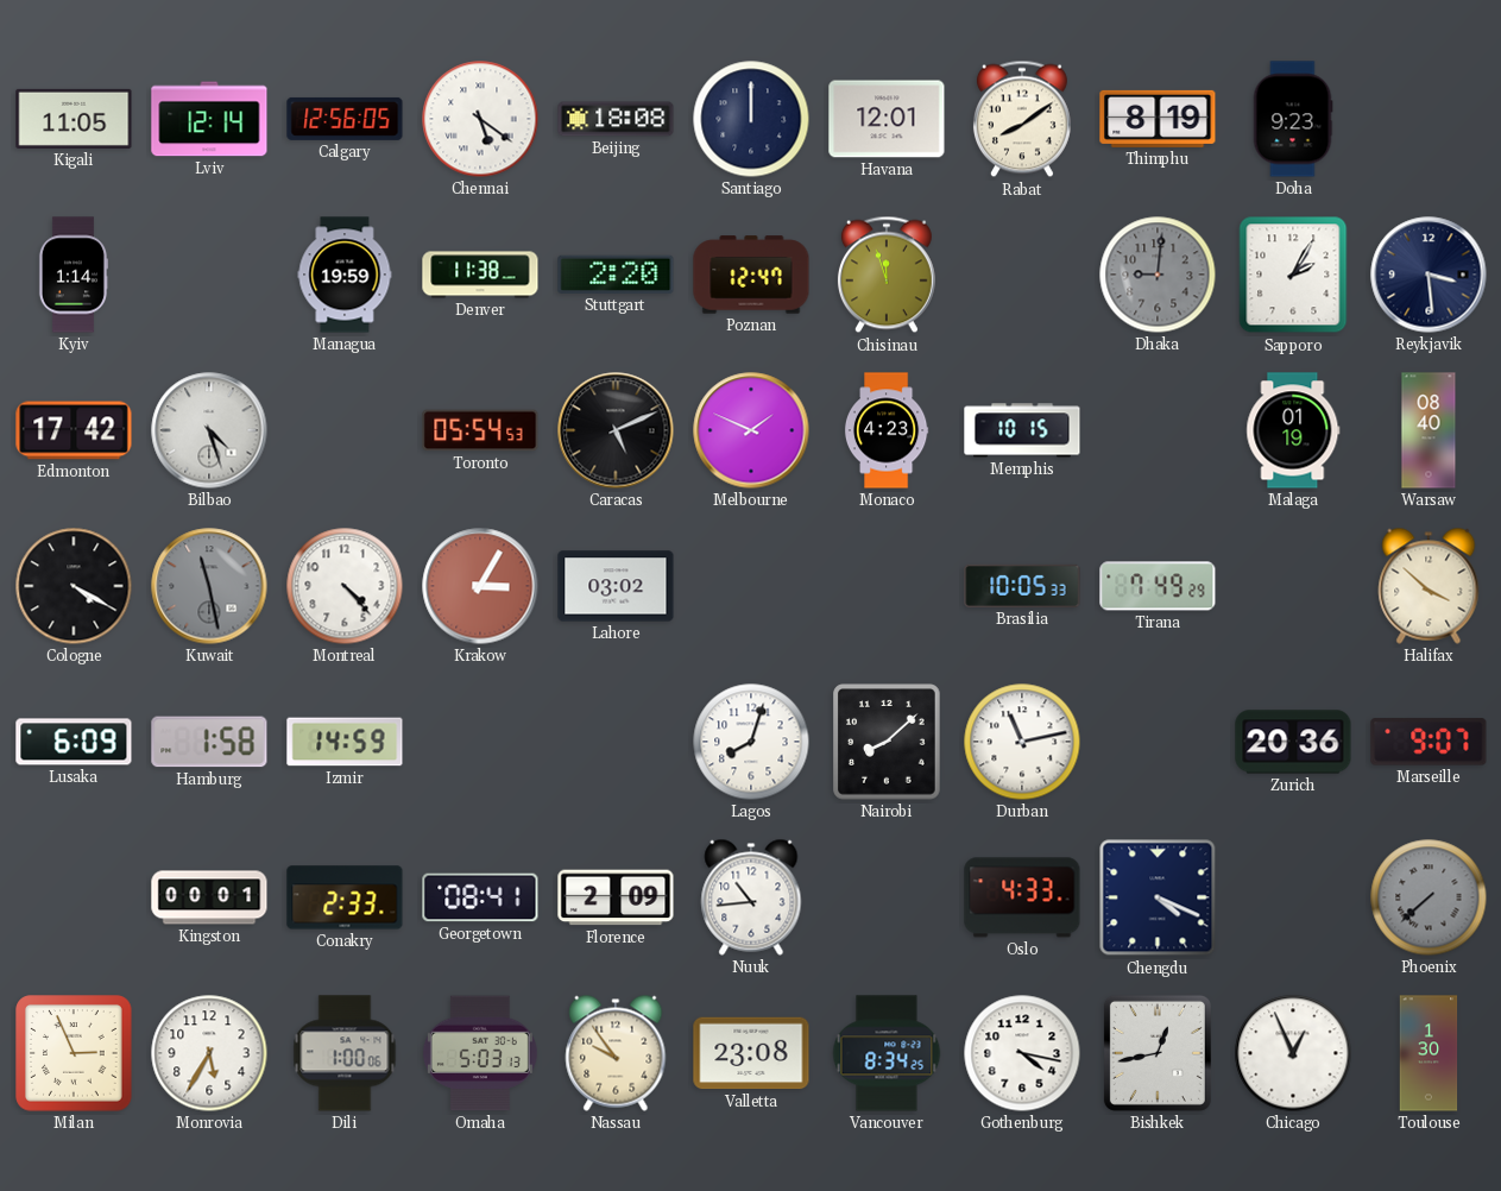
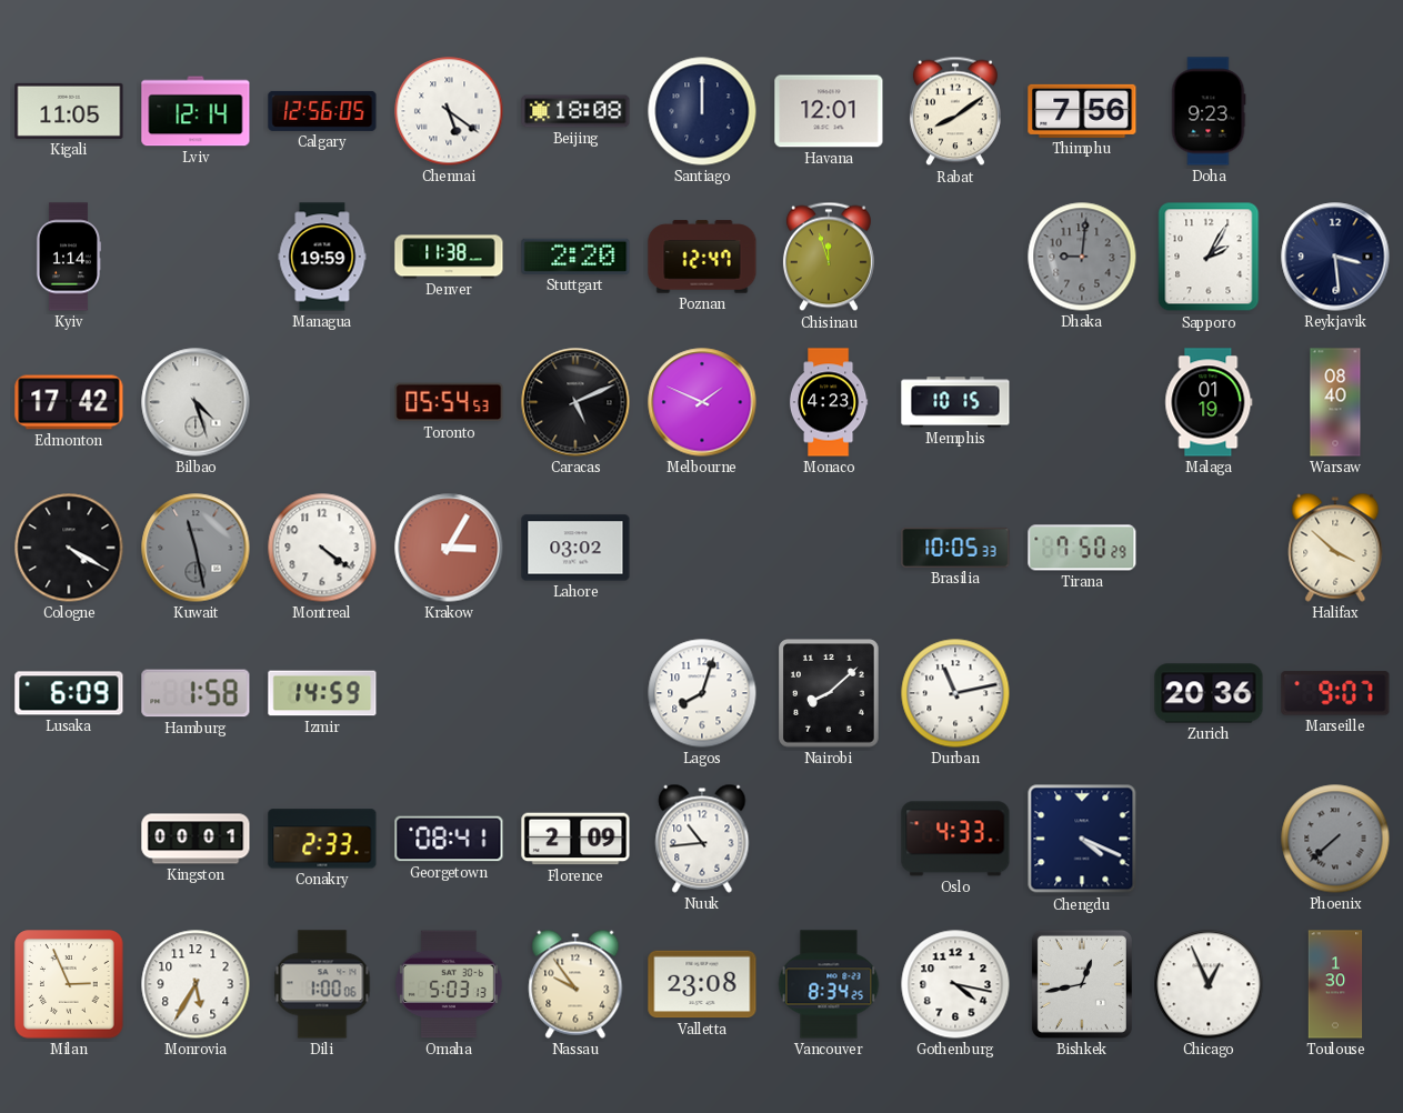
Thimphu: 8:19 -> 7:56
Montreal: 4:23 -> 4:21
Tirana: 7:49 -> 7:50
